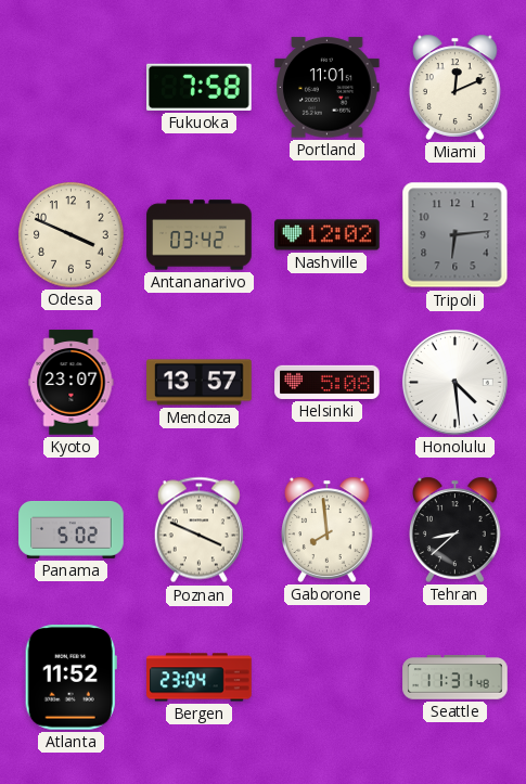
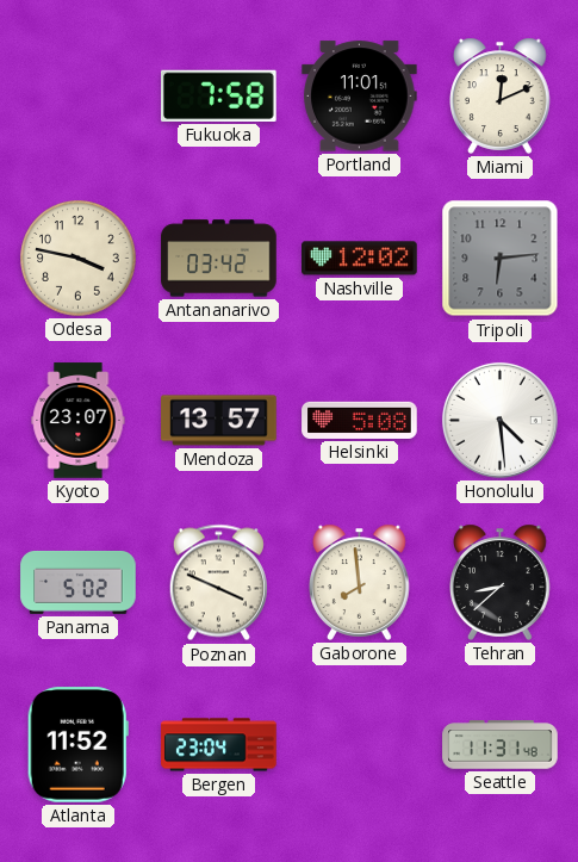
Odesa: 3:49 -> 3:47
